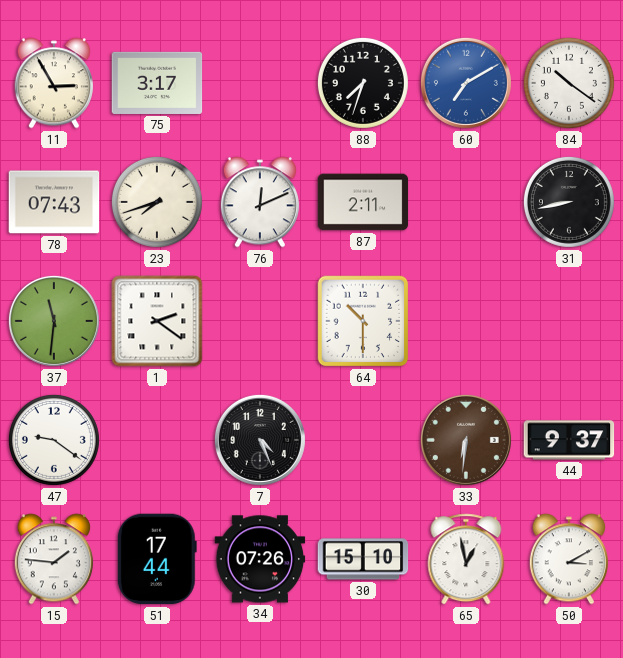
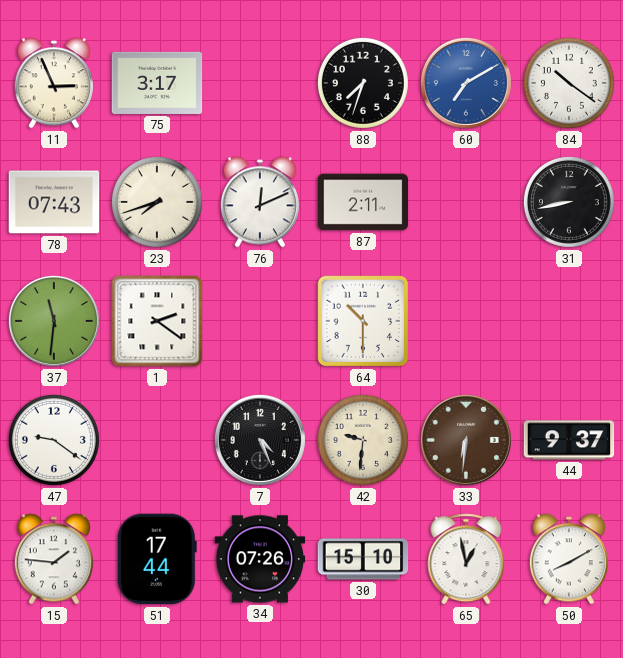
11: 2:55 -> 2:56
42: none -> 9:31
50: 3:10 -> 8:10
